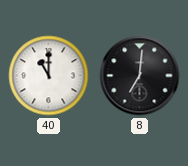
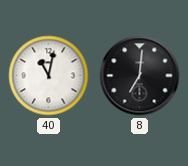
40: 11:00 -> 11:02
